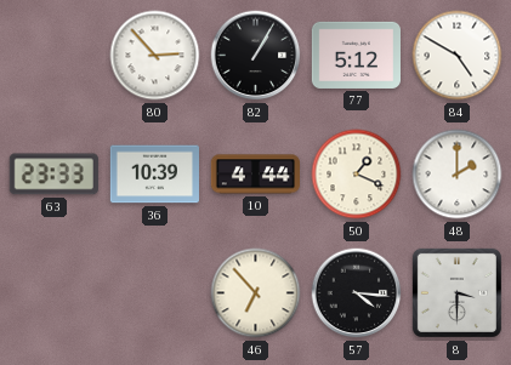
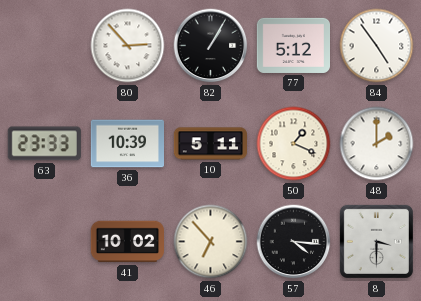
84: 4:50 -> 4:54
10: 4:44 -> 5:11
41: none -> 10:02
